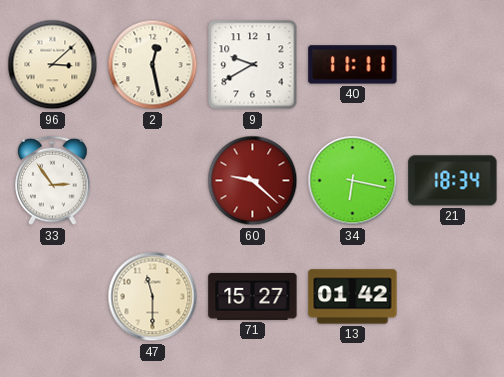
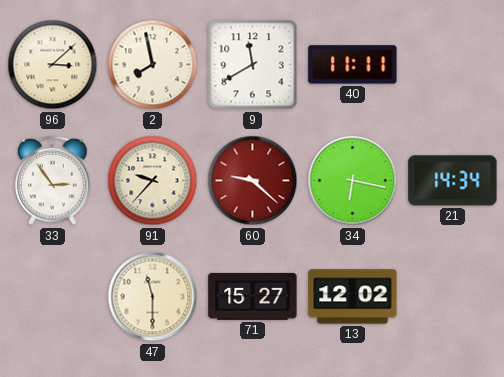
2: 12:28 -> 7:58
9: 9:40 -> 11:40
91: none -> 9:37
21: 18:34 -> 14:34
13: 01:42 -> 12:02
